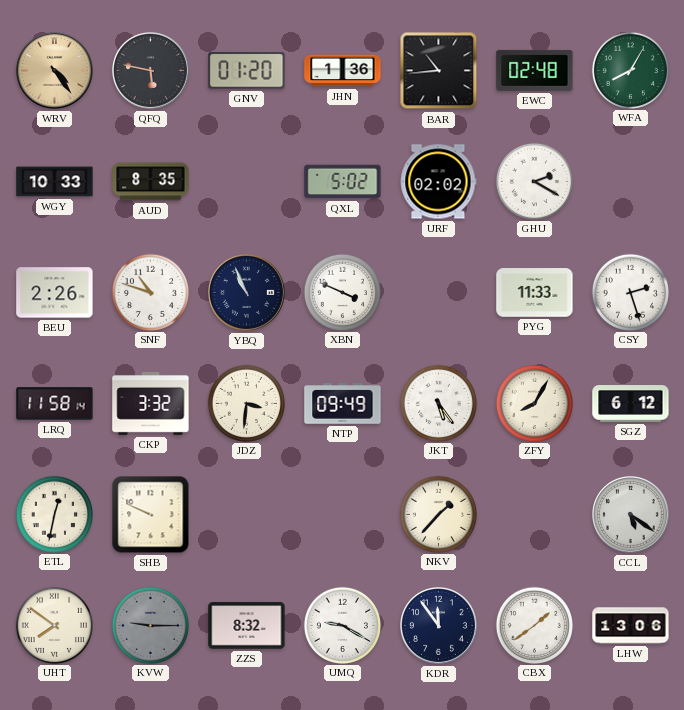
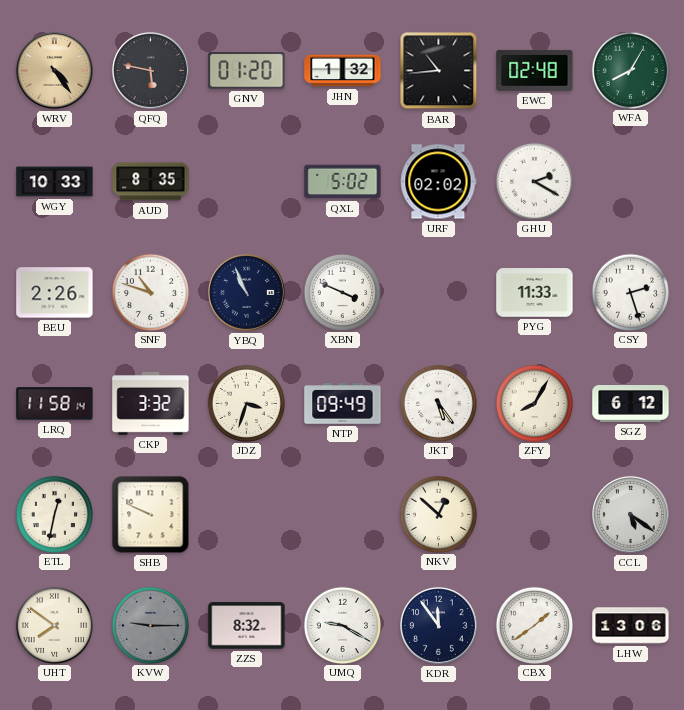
JHN: 1:36 -> 1:32
JDZ: 3:31 -> 3:33
NKV: 1:37 -> 12:52
